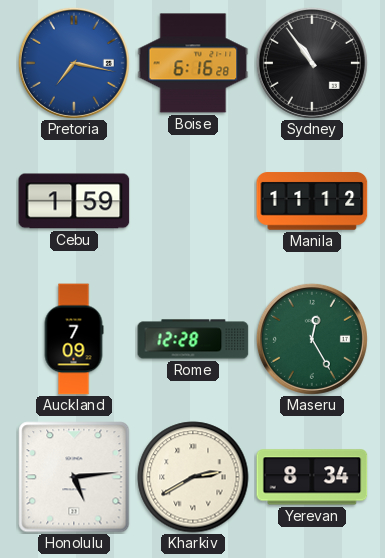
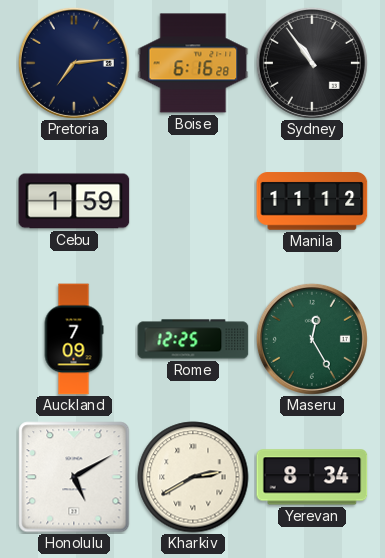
Pretoria: 7:17 -> 7:14
Pretoria dial: blue -> navy
Rome: 12:28 -> 12:25
Honolulu: 5:14 -> 5:10
